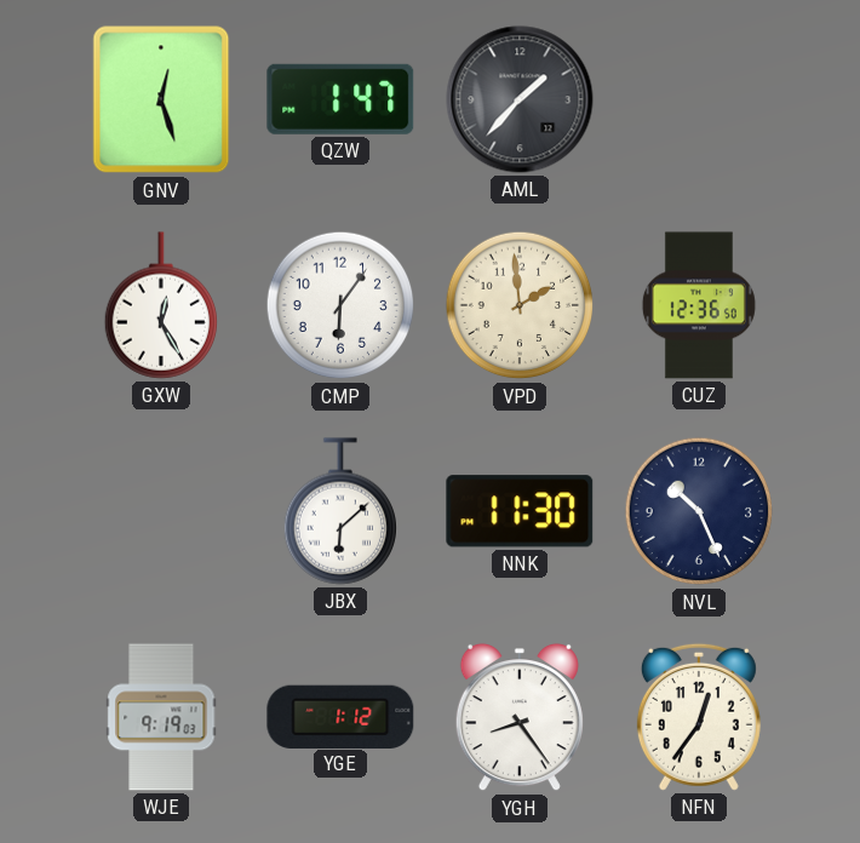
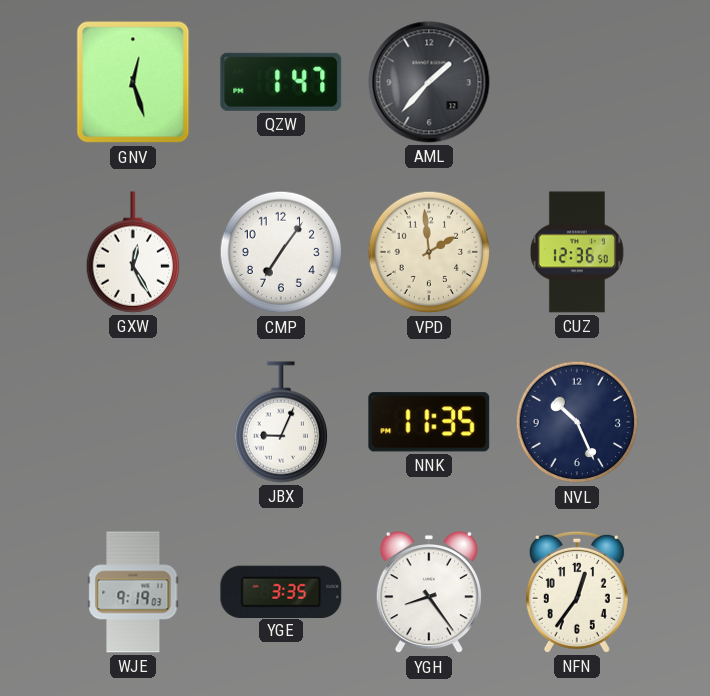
CMP: 6:06 -> 7:06
JBX: 6:08 -> 9:04
NNK: 11:30 -> 11:35
YGE: 1:12 -> 3:35
